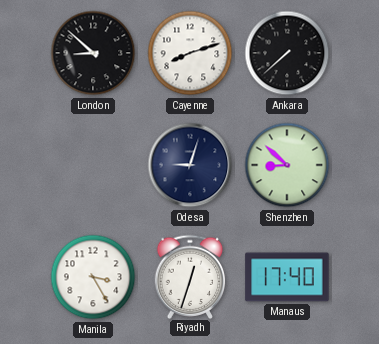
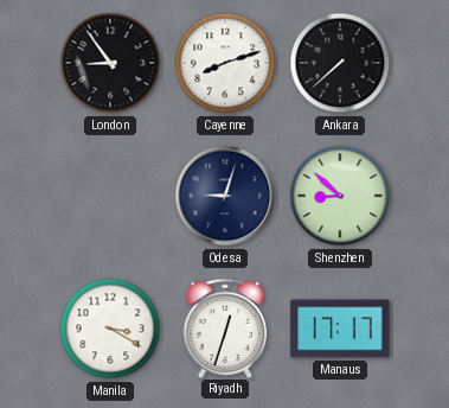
London: 8:52 -> 8:54
Manila: 3:25 -> 3:20
Manaus: 17:40 -> 17:17
